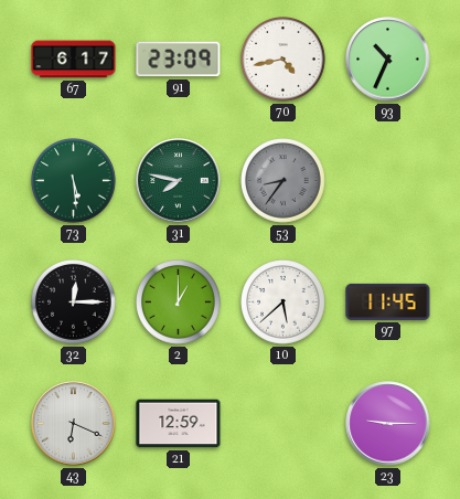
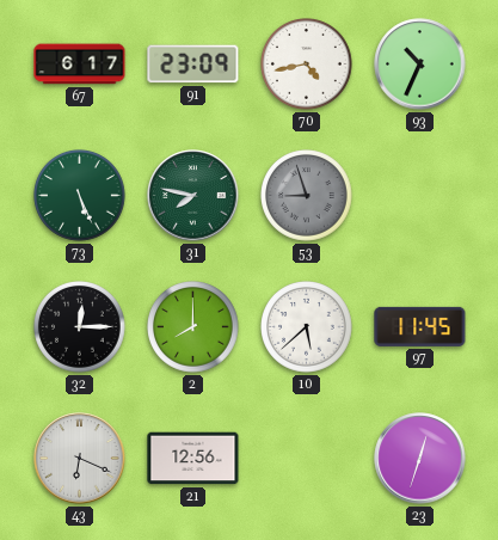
73: 5:29 -> 5:26
53: 8:36 -> 8:57
2: 1:00 -> 8:00
21: 12:59 -> 12:56
23: 9:15 -> 12:33
